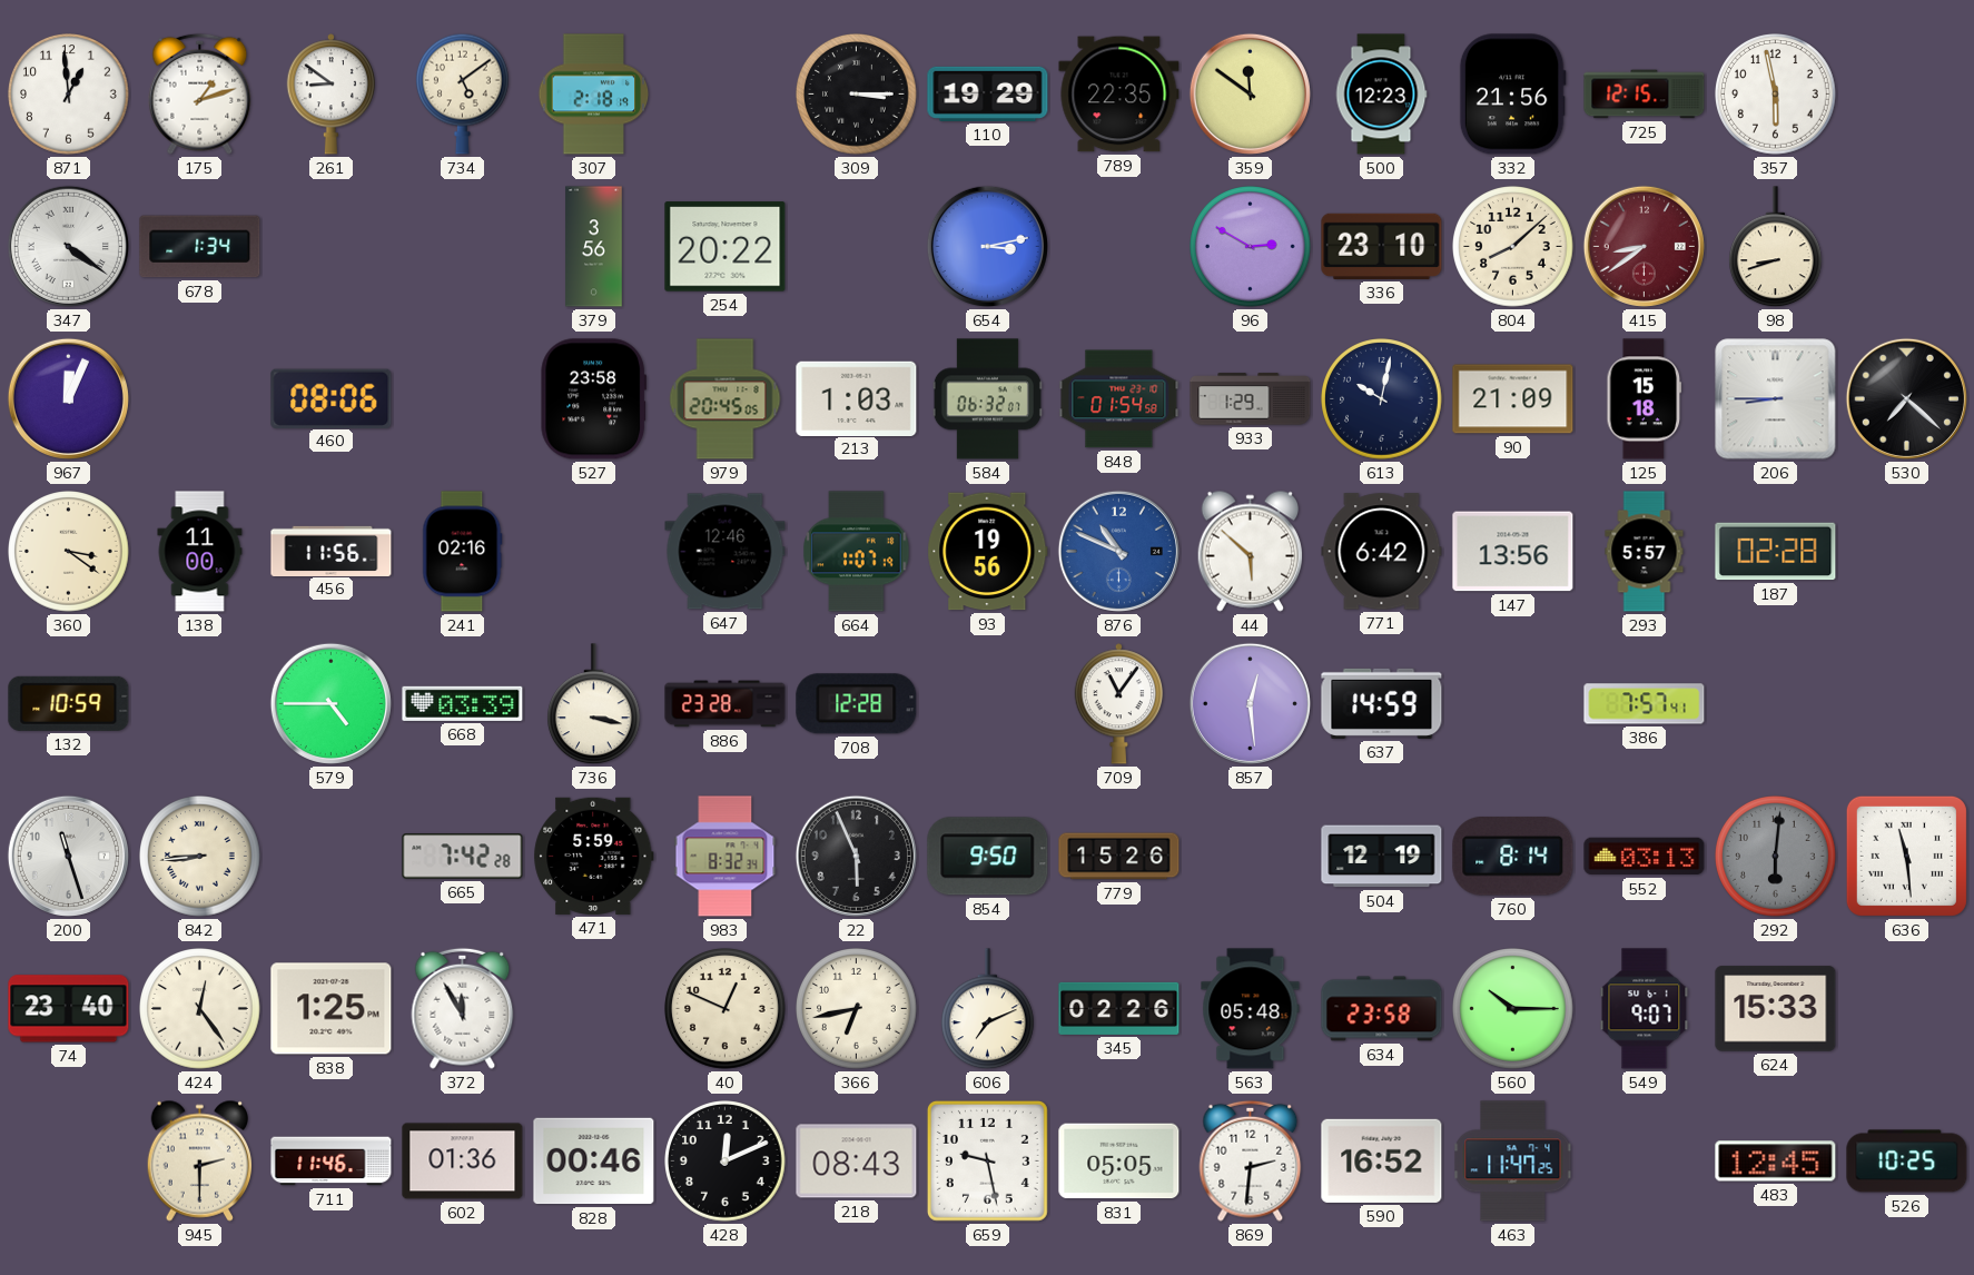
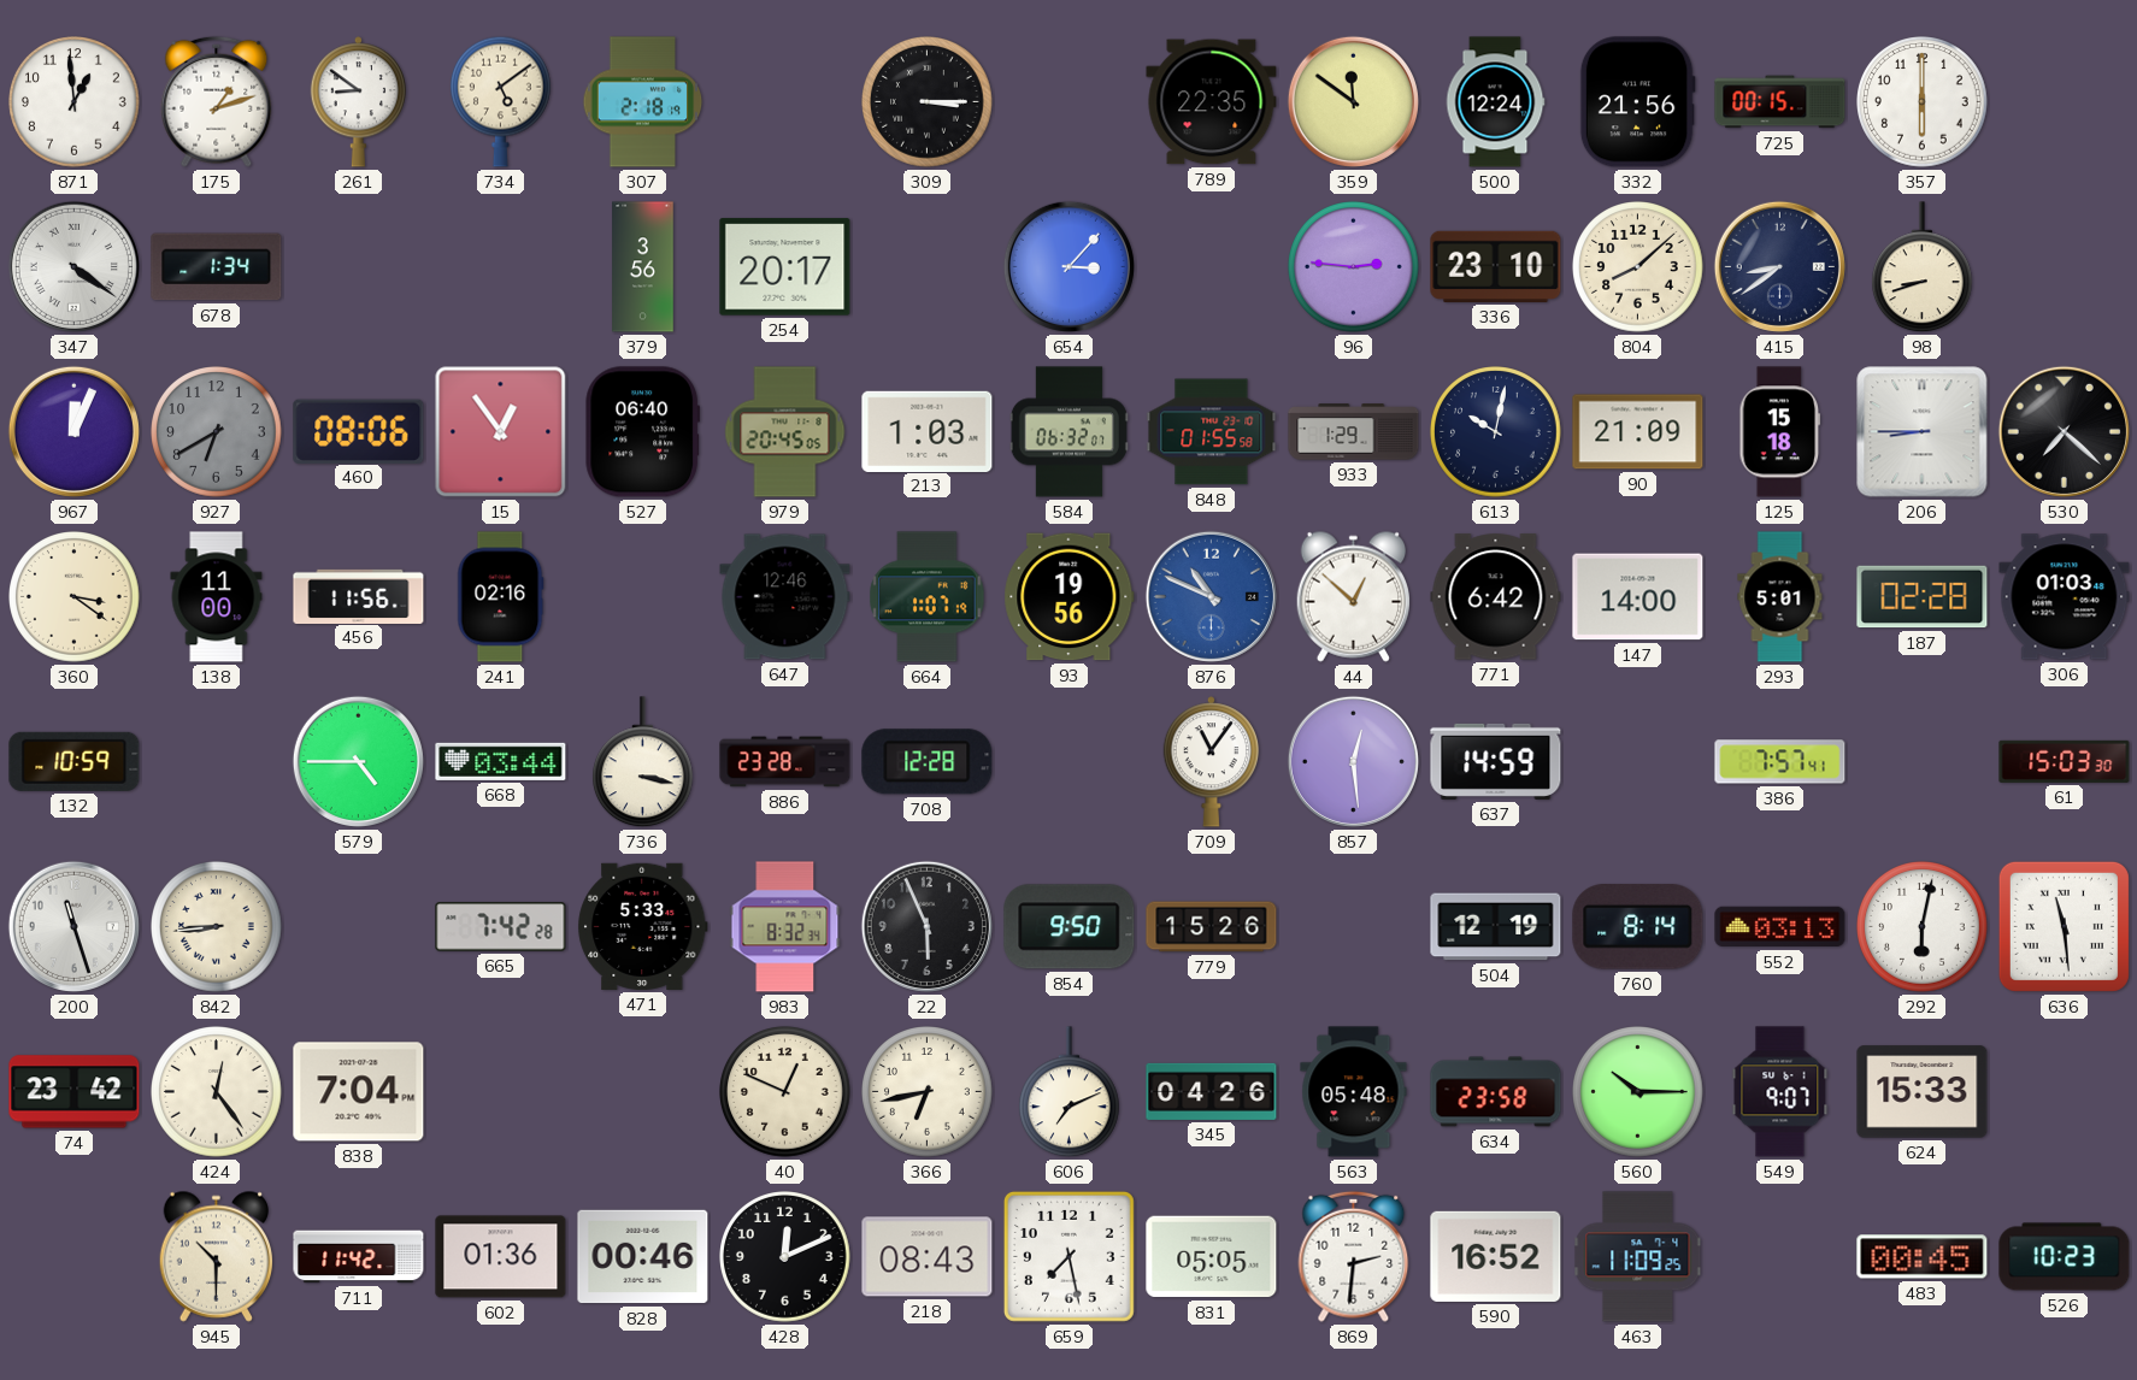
110: 19:29 -> none
500: 12:23 -> 12:24
725: 12:15 -> 00:15
357: 5:58 -> 6:00
254: 20:22 -> 20:17
654: 3:13 -> 3:07
96: 2:50 -> 2:46
415 dial: burgundy -> navy
927: none -> 6:40
15: none -> 12:54
527: 23:58 -> 06:40
848: 01:54 -> 01:55
44: 5:52 -> 12:52
147: 13:56 -> 14:00
293: 5:57 -> 5:01
306: none -> 01:03
668: 03:39 -> 03:44
61: none -> 15:03
471: 5:59 -> 5:33
292: 6:01 -> 6:02
292 dial: grey -> white
74: 23:40 -> 23:42
838: 1:25 -> 7:04
372: 11:55 -> none
345: 02:26 -> 04:26
945: 2:30 -> 10:30
711: 11:46 -> 11:42
659: 9:28 -> 7:28
463: 11:47 -> 11:09
483: 12:45 -> 00:45
526: 10:25 -> 10:23
